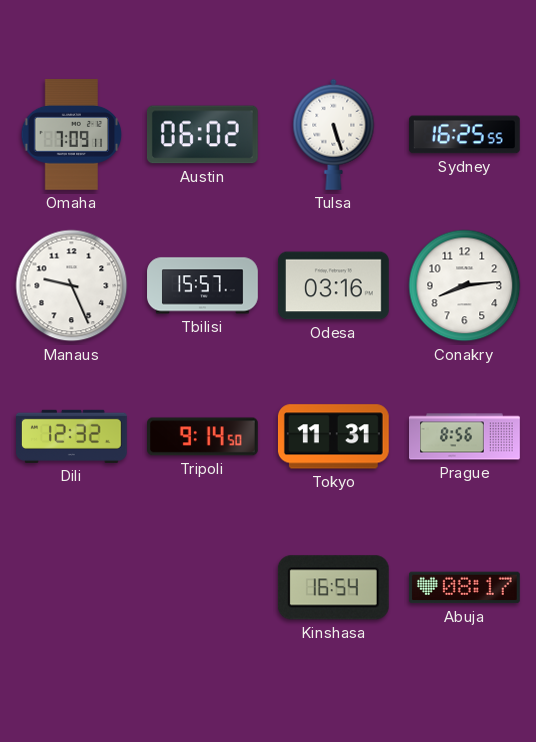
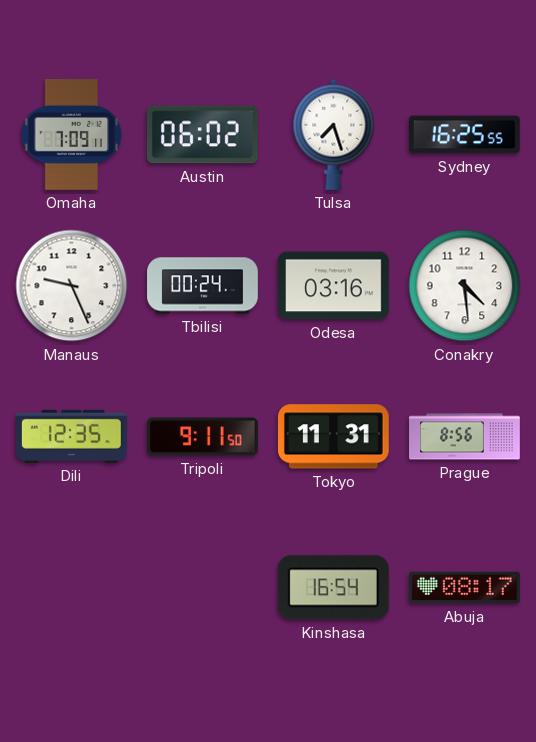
Tulsa: 5:27 -> 7:27
Tbilisi: 15:57 -> 00:24
Conakry: 8:14 -> 4:29
Dili: 12:32 -> 12:35
Tripoli: 9:14 -> 9:11
